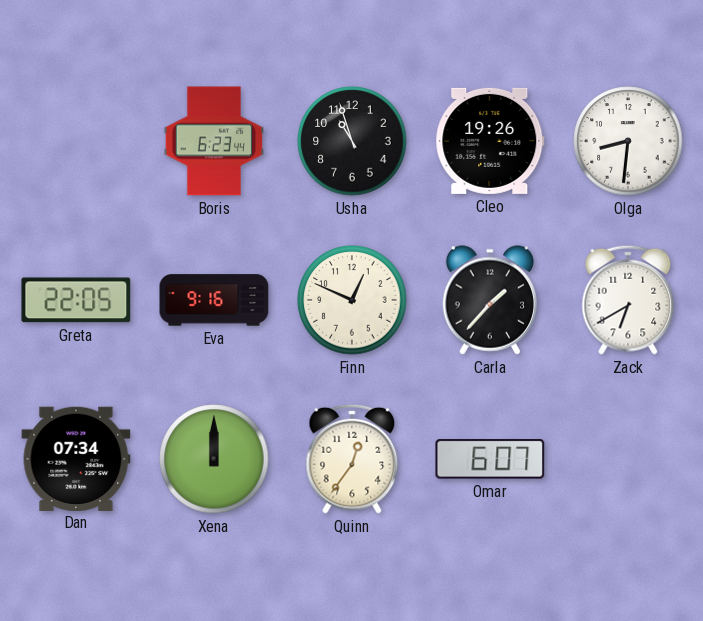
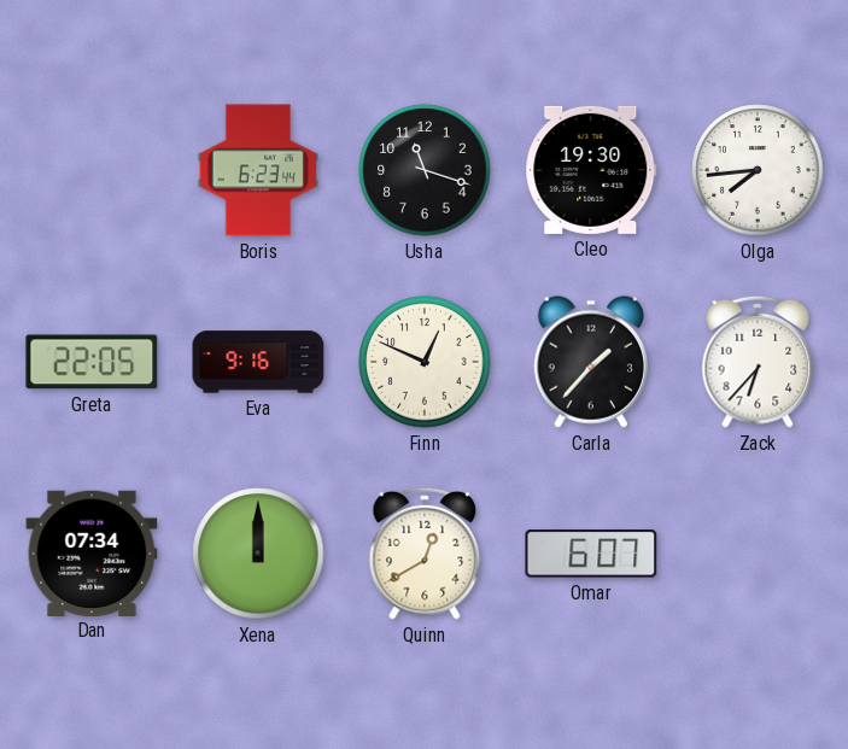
Usha: 10:57 -> 11:18
Cleo: 19:26 -> 19:30
Olga: 8:31 -> 7:44
Zack: 6:40 -> 6:37
Quinn: 12:36 -> 12:40
